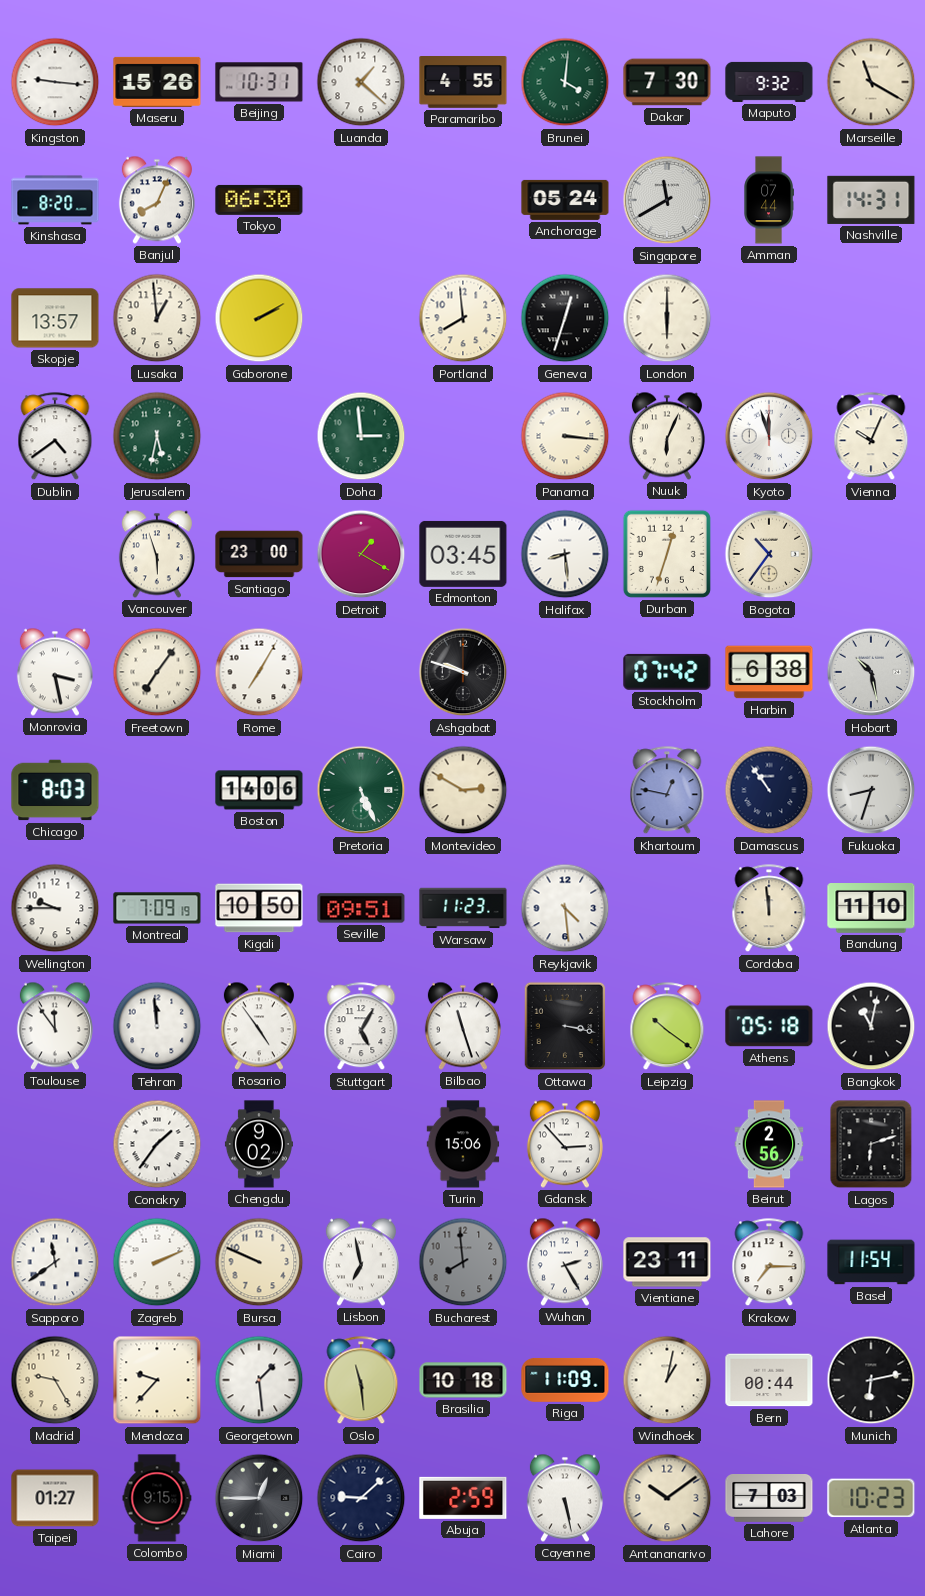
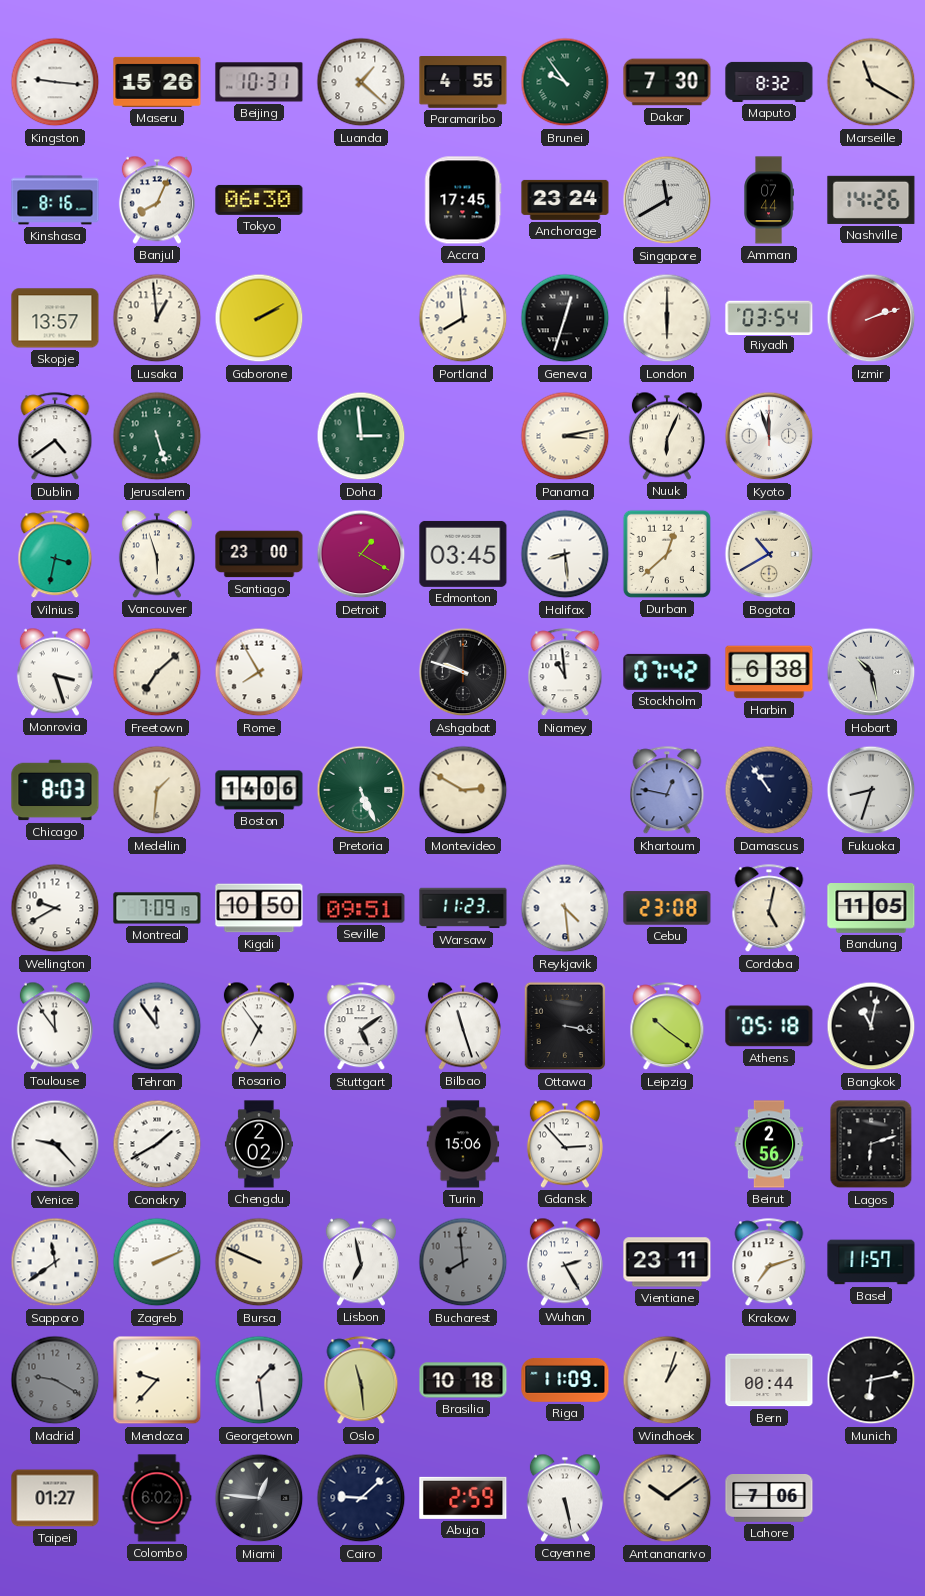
Brunei: 4:01 -> 9:54
Maputo: 9:32 -> 8:32
Kinshasa: 8:20 -> 8:16
Accra: none -> 17:45
Anchorage: 05:24 -> 23:24
Nashville: 14:31 -> 14:26
Riyadh: none -> 03:54
Izmir: none -> 2:12
Jerusalem: 5:32 -> 5:27
Panama: 3:16 -> 3:13
Vienna: 10:04 -> none
Vilnius: none -> 3:32
Durban: 12:33 -> 12:38
Bogota: 10:36 -> 10:40
Monrovia: 3:28 -> 3:27
Freetown: 7:06 -> 7:08
Rome: 7:05 -> 7:55
Niamey: none -> 10:59
Medellin: none -> 1:31
Wellington: 9:45 -> 9:40
Cebu: none -> 23:08
Cordoba: 11:59 -> 5:02
Bandung: 11:10 -> 11:05
Tehran: 11:59 -> 11:54
Rosario: 4:54 -> 6:54
Stuttgart: 5:05 -> 5:09
Venice: none -> 9:23
Conakry: 1:36 -> 1:40
Chengdu: 9:02 -> 2:02
Krakow: 7:15 -> 7:12
Basel: 11:54 -> 11:57
Madrid: 9:25 -> 9:20
Madrid dial: cream -> grey
Windhoek: 1:02 -> 1:03
Colombo: 9:15 -> 6:02
Miami: 12:45 -> 12:46
Lahore: 7:03 -> 7:06
Atlanta: 10:23 -> none
